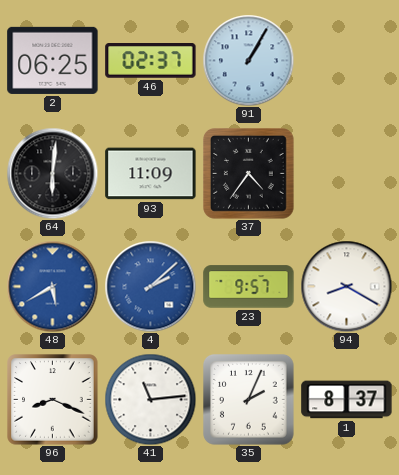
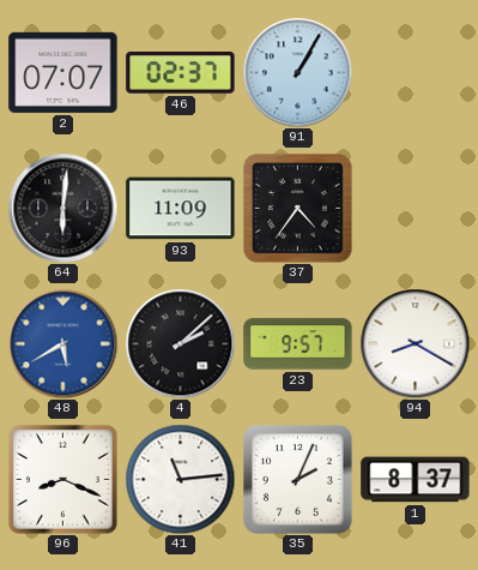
2: 06:25 -> 07:07
4 dial: blue -> black
